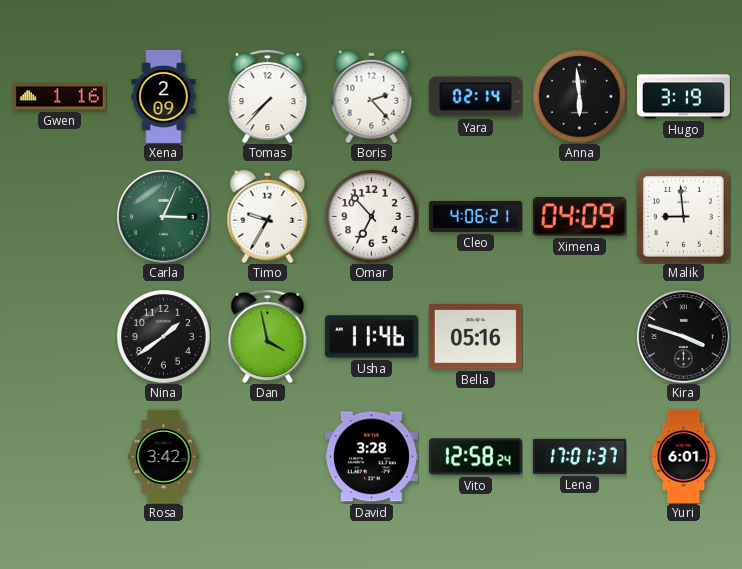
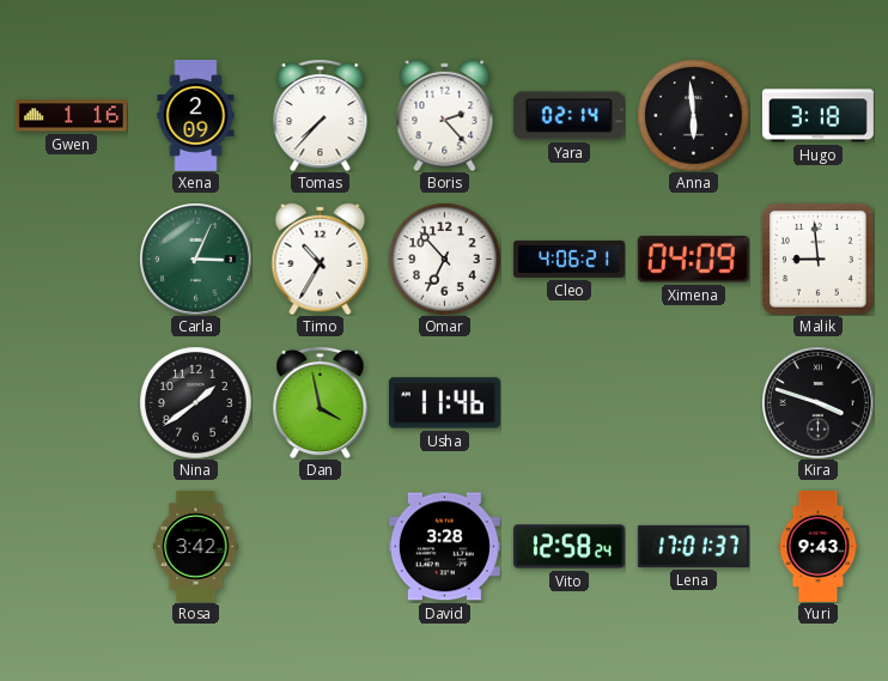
Hugo: 3:19 -> 3:18
Timo: 9:35 -> 10:35
Bella: 05:16 -> none
Yuri: 6:01 -> 9:43
